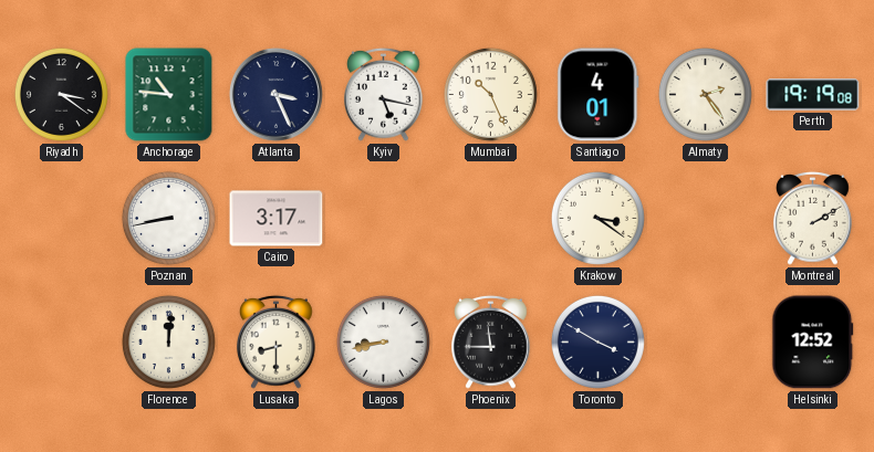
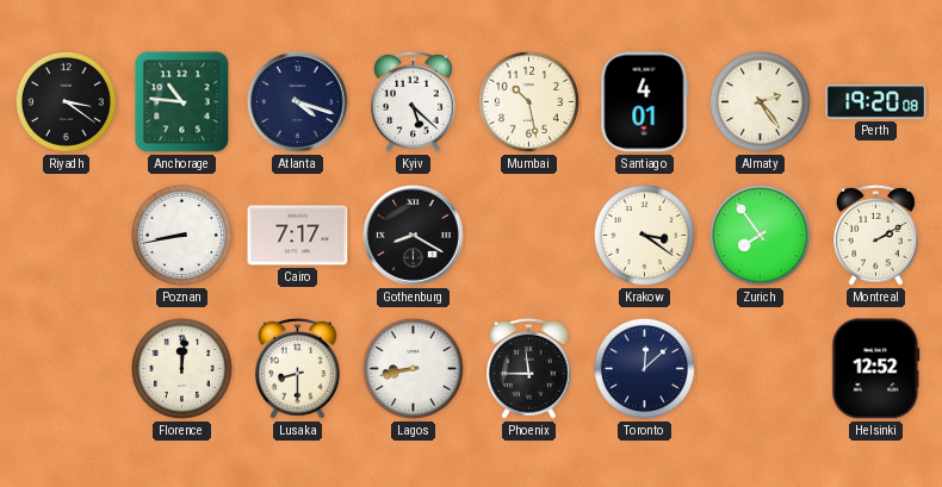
Atlanta: 3:26 -> 4:18
Kyiv: 5:17 -> 5:22
Mumbai: 10:26 -> 10:28
Perth: 19:19 -> 19:20
Cairo: 3:17 -> 7:17
Gothenburg: none -> 8:20
Zurich: none -> 7:54
Toronto: 3:50 -> 12:08
